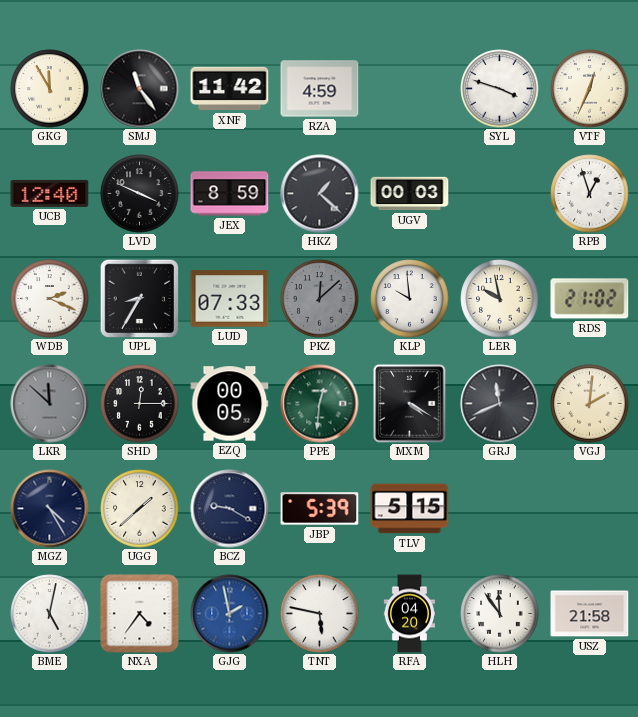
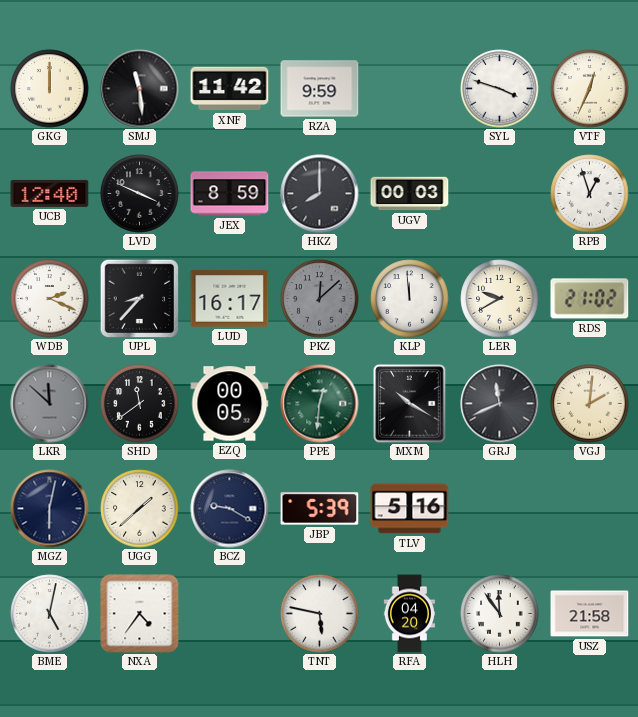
GKG: 11:55 -> 12:00
SMJ: 11:24 -> 11:29
RZA: 4:59 -> 9:59
HKZ: 1:22 -> 8:00
UPL: 8:35 -> 8:37
LUD: 07:33 -> 16:17
KLP: 9:59 -> 11:59
LER: 9:58 -> 9:40
SHD: 12:15 -> 11:39
MXM: 4:20 -> 10:20
MGZ: 4:25 -> 6:02
TLV: 5:15 -> 5:16
GJG: 1:58 -> none
